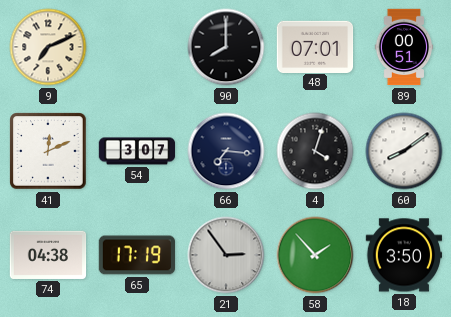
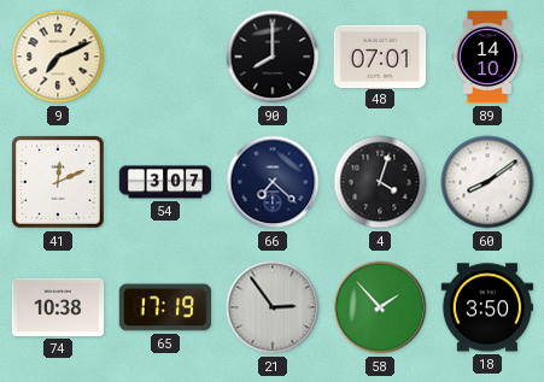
89: 00:51 -> 14:10
66: 7:16 -> 7:22
74: 04:38 -> 10:38
